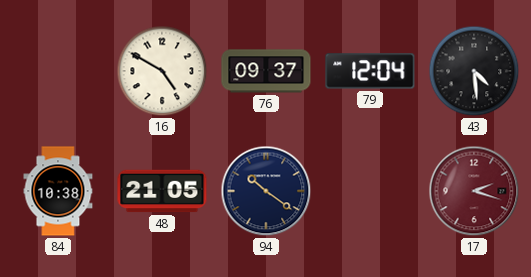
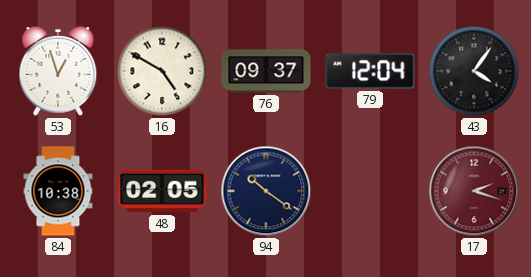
53: none -> 12:57
43: 4:29 -> 4:06
48: 21:05 -> 02:05
